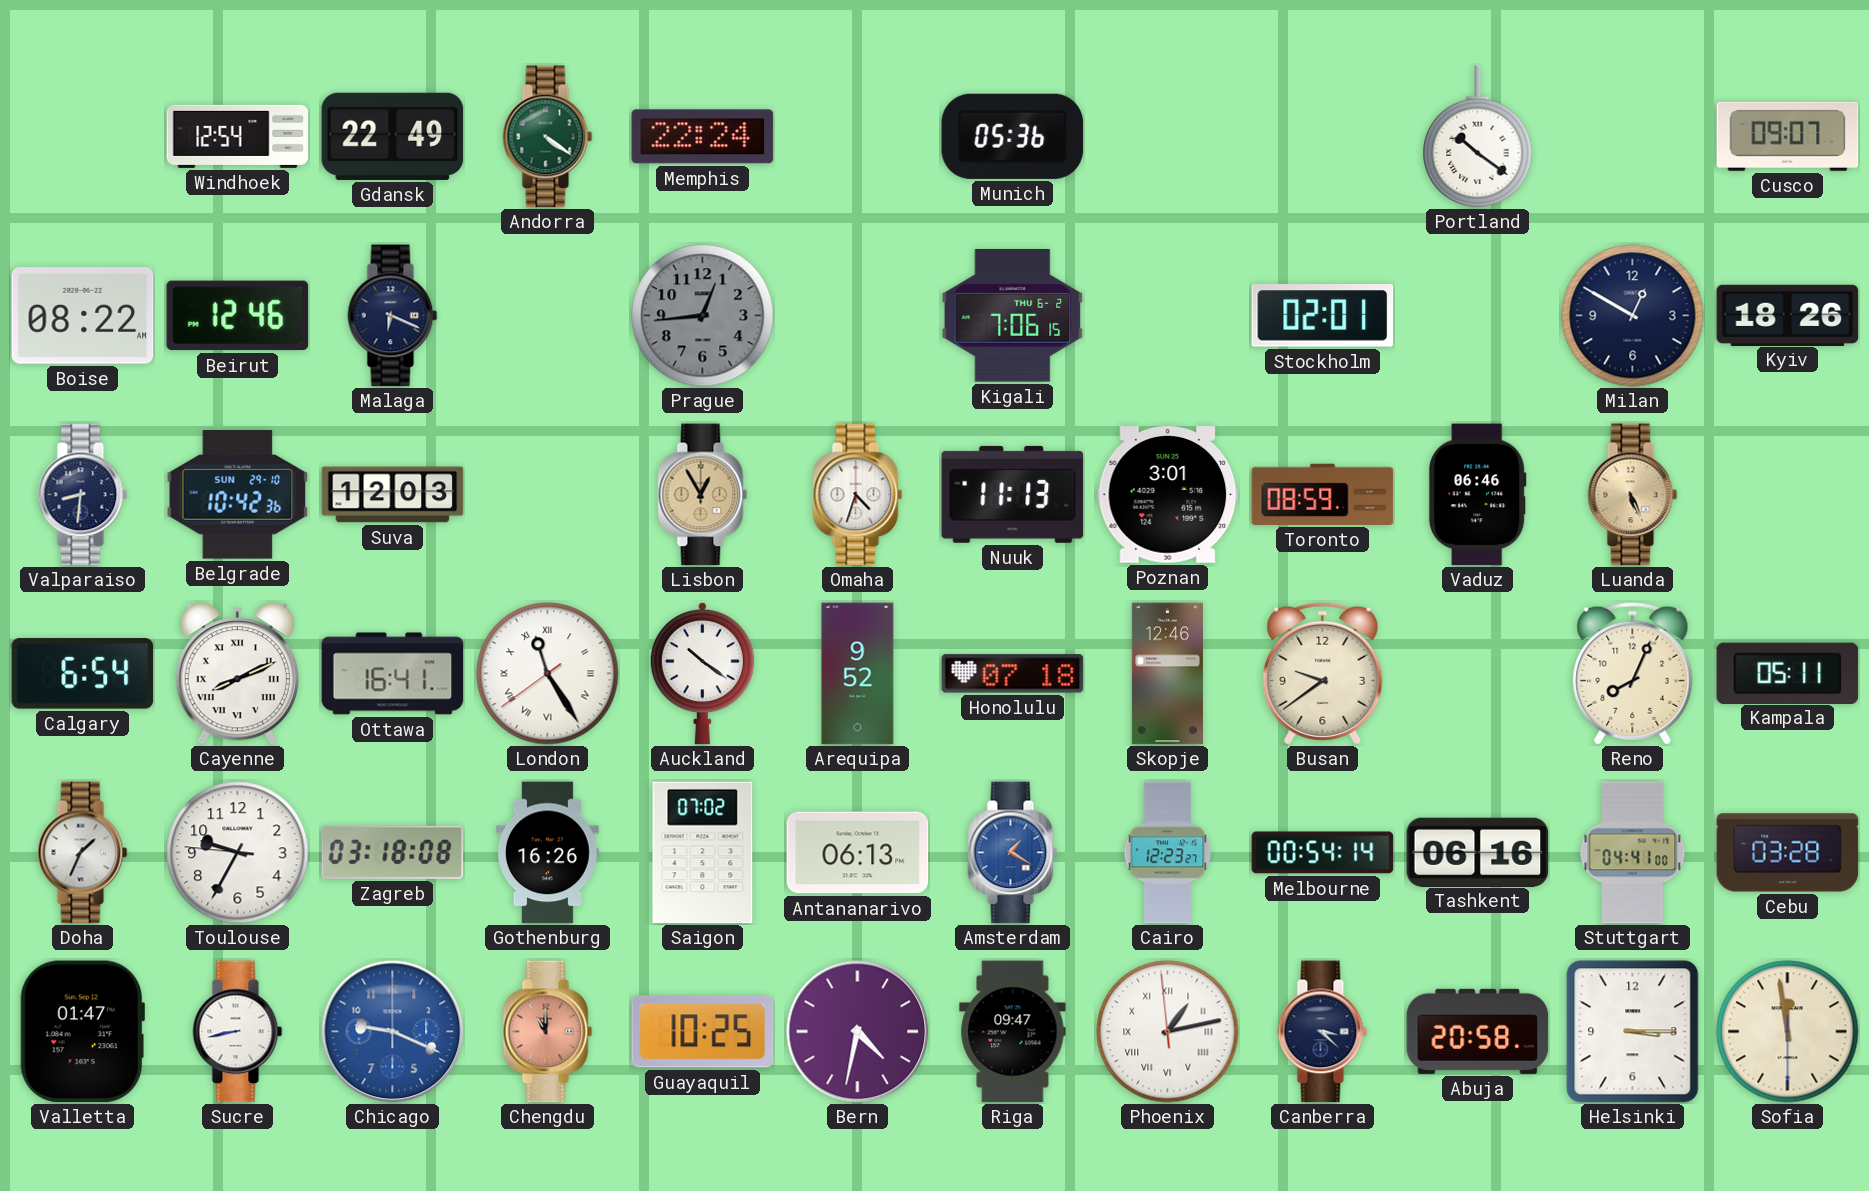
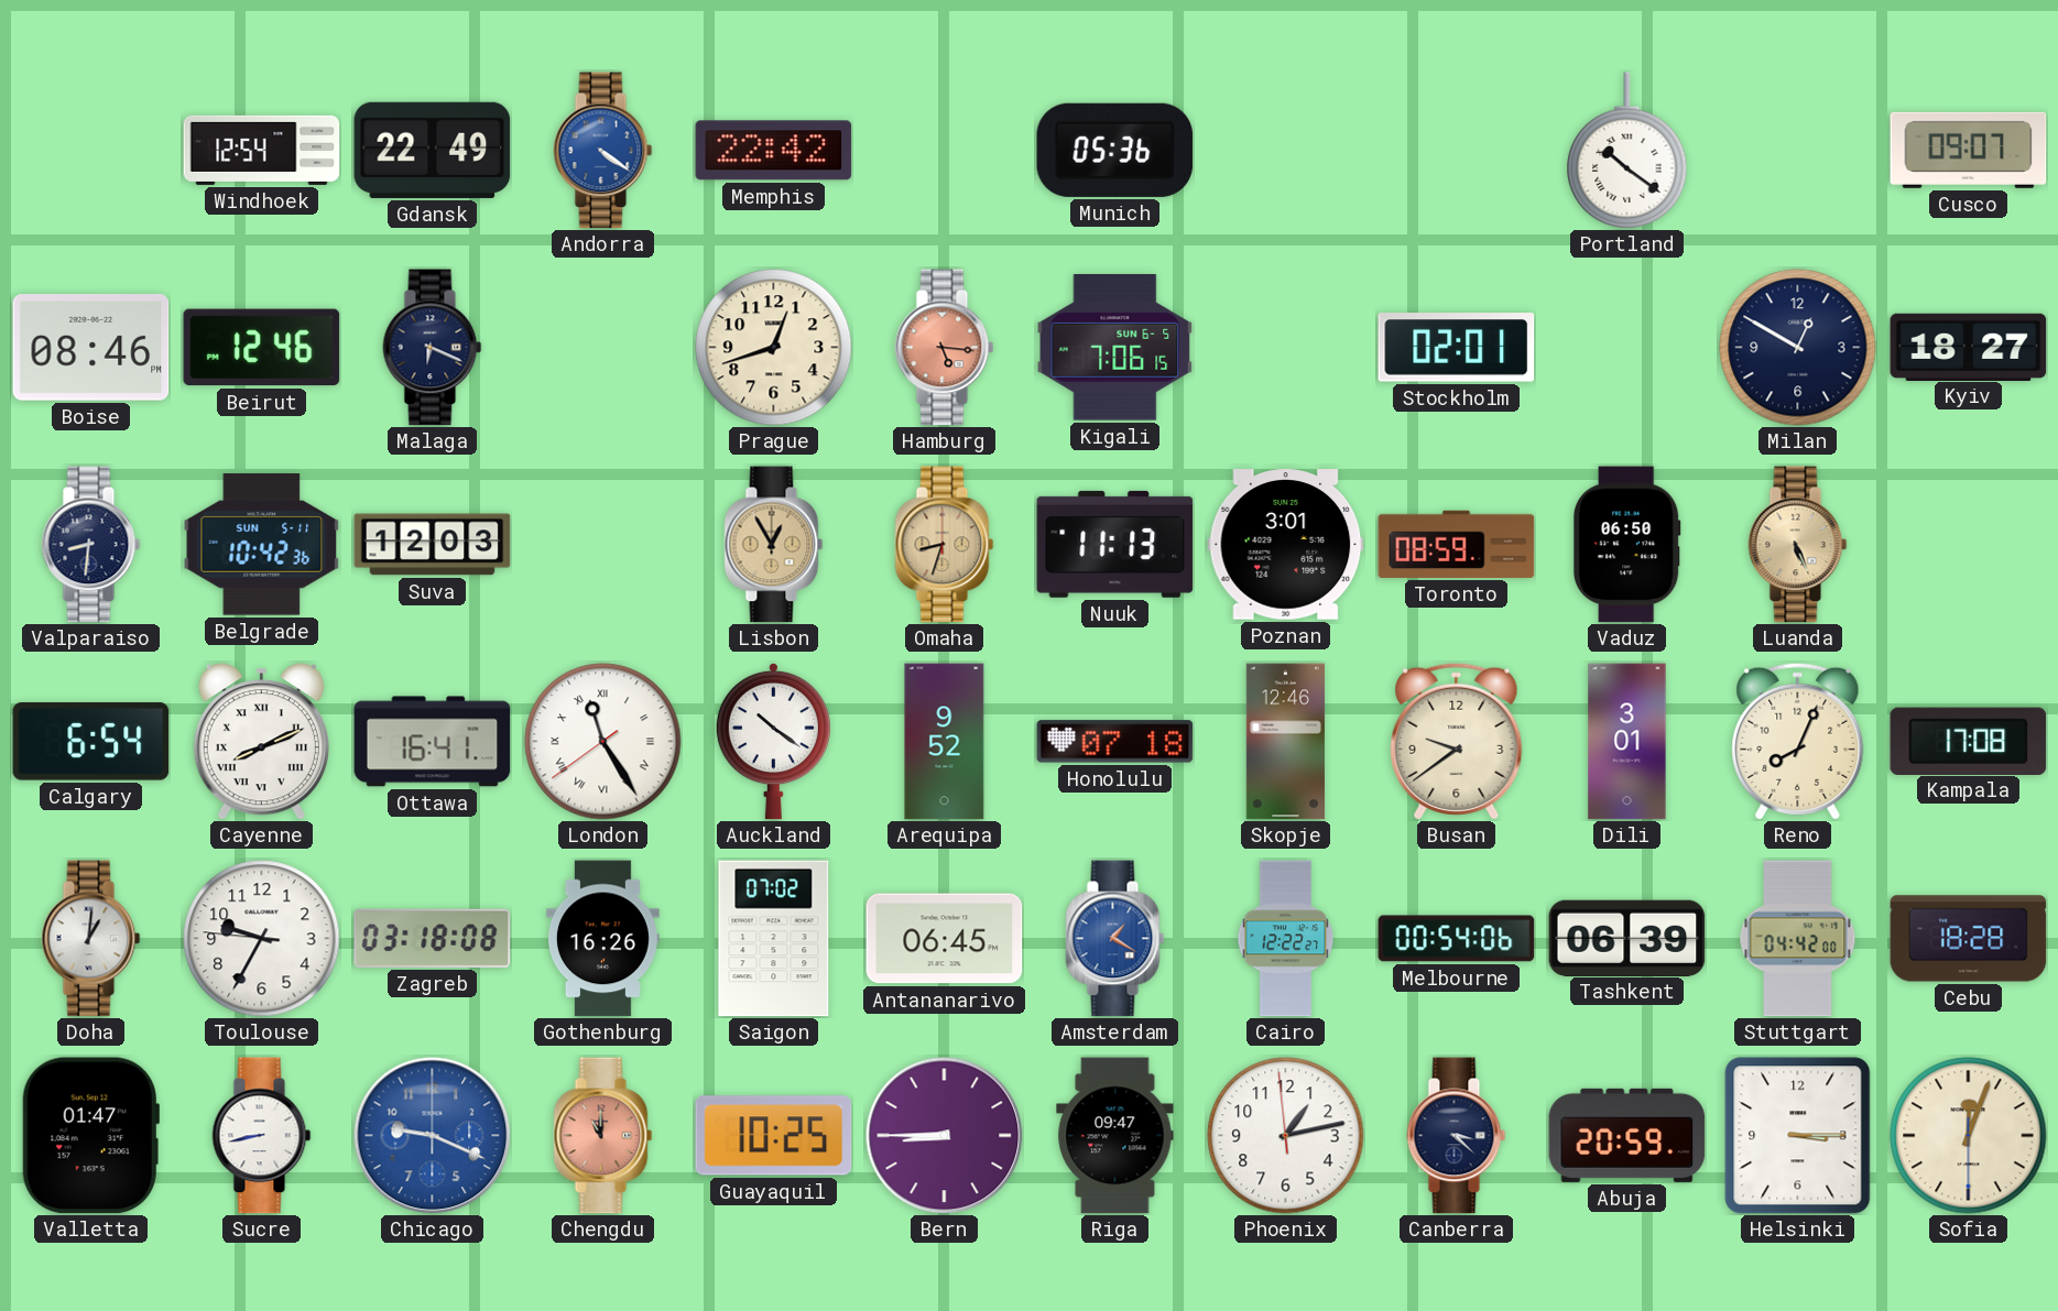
Andorra dial: green -> blue
Memphis: 22:24 -> 22:42
Boise: 08:22 -> 08:46
Prague: 12:44 -> 12:42
Prague dial: grey -> cream
Hamburg: none -> 5:16
Kigali date: THU 6-2 -> SUN 6-5
Kyiv: 18:26 -> 18:27
Belgrade date: SUN 29-10 -> SUN 5-11
Omaha: 4:33 -> 8:33
Omaha dial: white -> champagne
Vaduz: 06:46 -> 06:50
Dili: none -> 3:01
Kampala: 05:11 -> 17:08
Doha: 1:34 -> 1:01
Antananarivo: 06:13 -> 06:45
Cairo: 12:23 -> 12:22
Melbourne: 00:54:14 -> 00:54:06
Tashkent: 06:16 -> 06:39
Stuttgart: 04:41 -> 04:42
Cebu: 03:28 -> 18:28
Bern: 4:32 -> 8:45
Phoenix numerals: Roman -> Arabic
Abuja: 20:58 -> 20:59
Sofia: 11:58 -> 12:03
